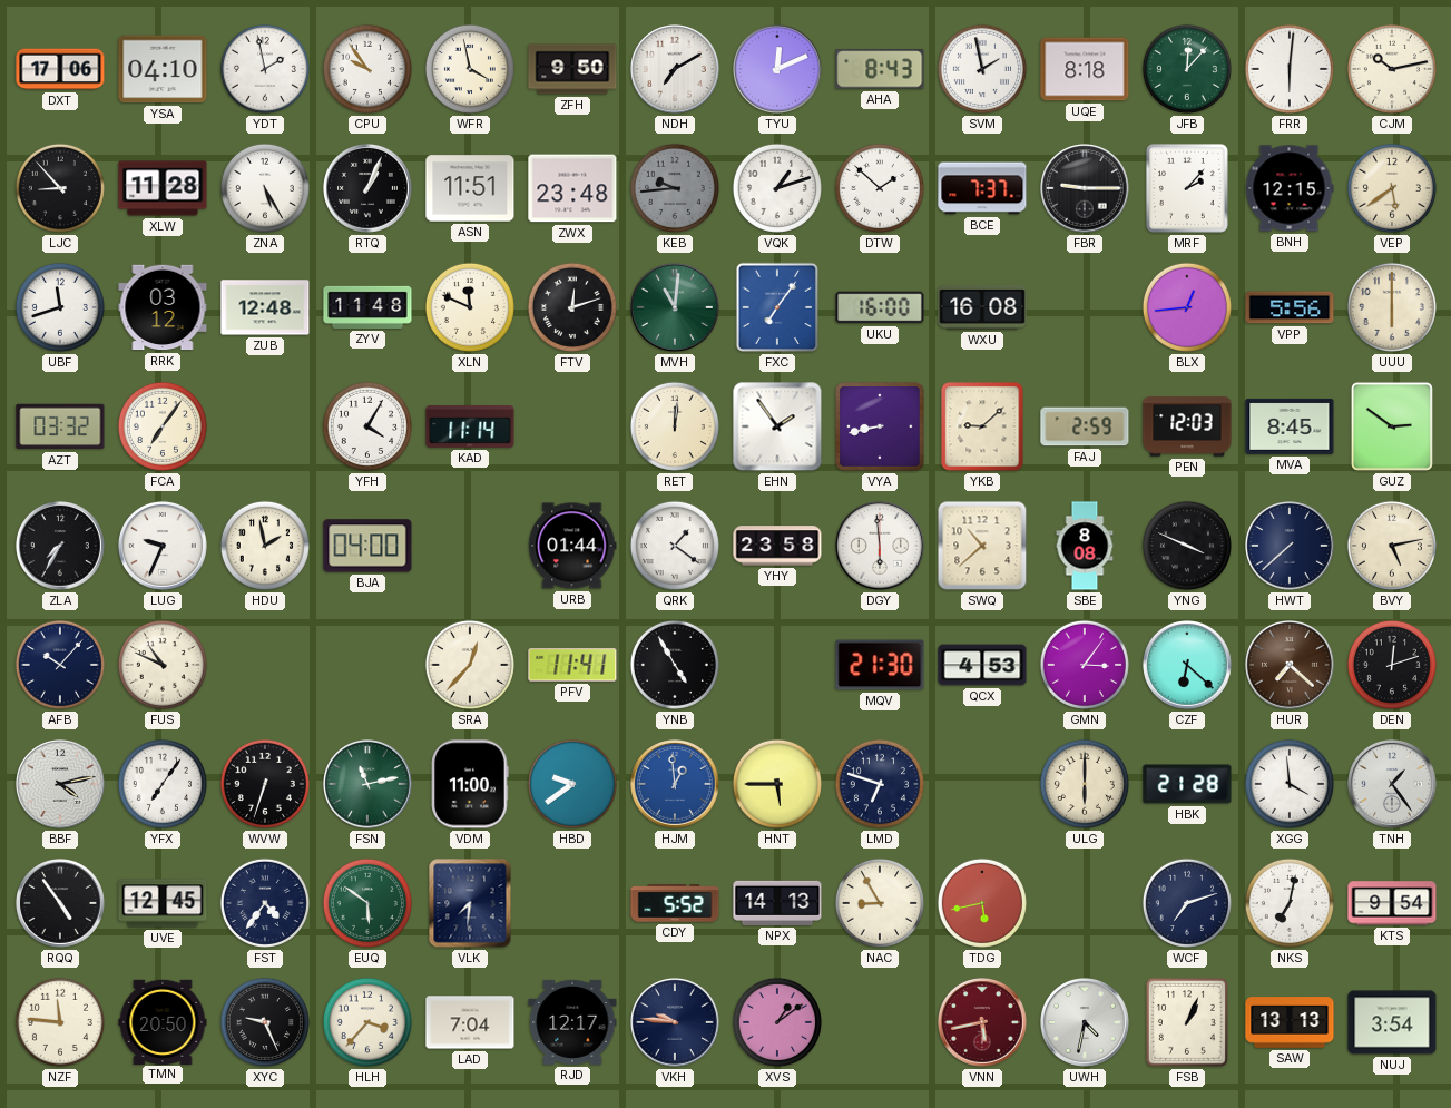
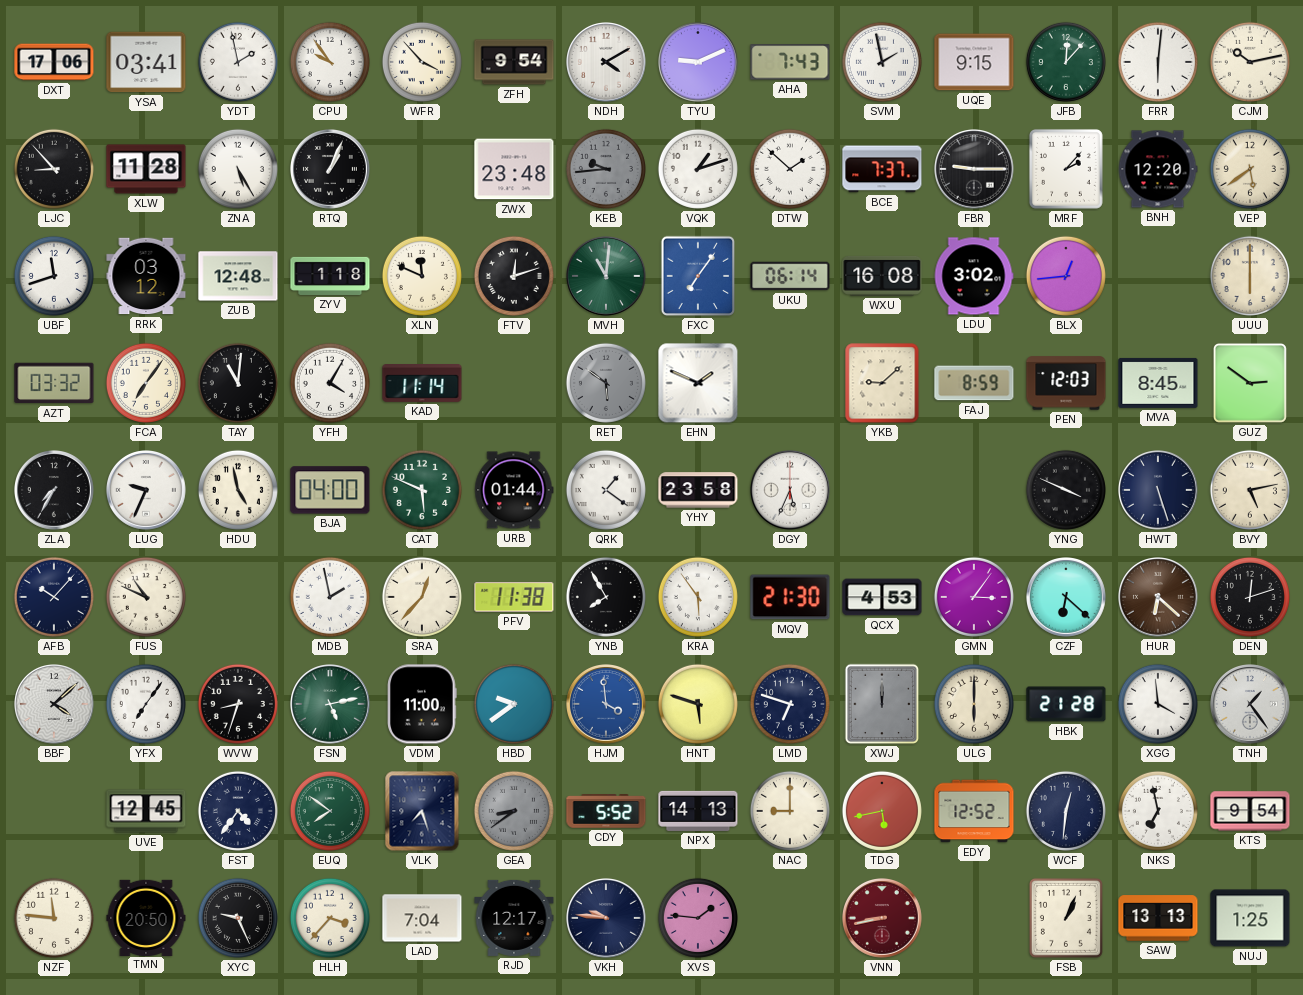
YSA: 04:10 -> 03:41
WFR: 3:58 -> 3:53
ZFH: 9:50 -> 9:54
NDH: 7:10 -> 4:10
TYU: 12:11 -> 9:11
AHA: 8:43 -> 7:43
UQE: 8:18 -> 9:15
ASN: 11:51 -> none
BNH: 12:15 -> 12:20
ZYV: 11:48 -> 1:18
UKU: 16:00 -> 06:14
LDU: none -> 3:02
VPP: 5:56 -> none
TAY: none -> 11:01
RET: 12:01 -> 5:51
RET dial: cream -> grey
EHN: 1:54 -> 1:49
VYA: 8:43 -> none
FAJ: 2:59 -> 8:59
HDU: 1:58 -> 4:58
CAT: none -> 5:49
DGY: 5:59 -> 5:34
SWQ: 10:38 -> none
SBE: 8:08 -> none
HWT: 7:38 -> 5:27
MDB: none -> 1:58
PFV: 11:41 -> 11:38
YNB: 4:55 -> 7:55
KRA: none -> 5:54
HUR: 7:22 -> 6:22
BBF: 4:13 -> 4:08
WVW: 6:33 -> 8:33
FSN: 11:13 -> 5:13
HJM: 12:59 -> 3:59
HNT: 5:45 -> 5:48
XWJ: none -> 12:00
RQQ: 4:54 -> none
EUQ: 5:51 -> 7:51
VLK: 7:31 -> 7:27
GEA: none -> 8:39
NAC: 8:55 -> 9:00
EDY: none -> 12:52
WCF: 7:12 -> 12:31
NKS: 7:02 -> 6:58
XVS: 1:09 -> 1:46
VNN: 5:43 -> 8:43
UWH: 4:32 -> none
NUJ: 3:54 -> 1:25
